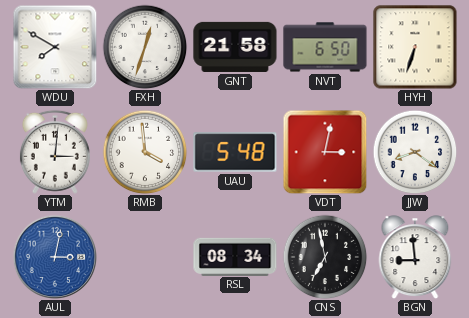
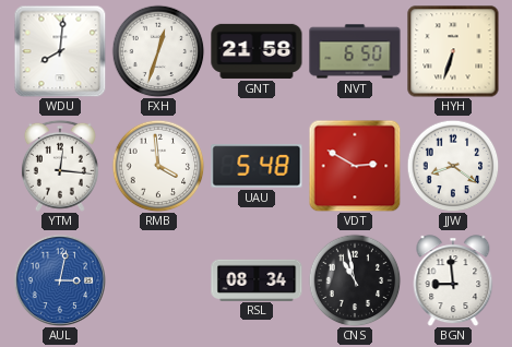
WDU: 7:50 -> 8:01
YTM: 3:01 -> 12:16
VDT: 3:02 -> 2:50
CNS: 6:58 -> 10:58
